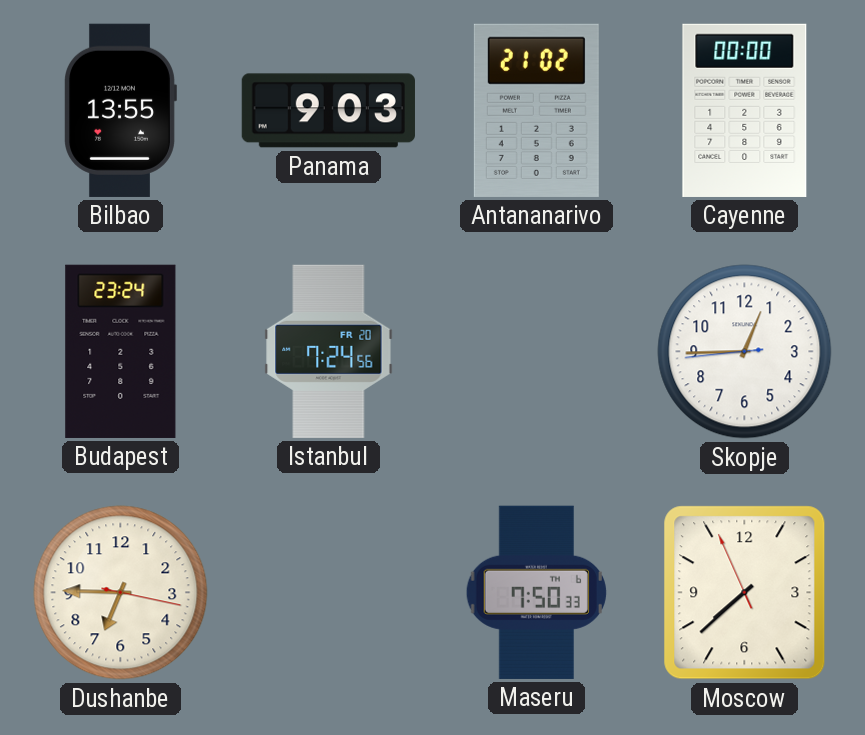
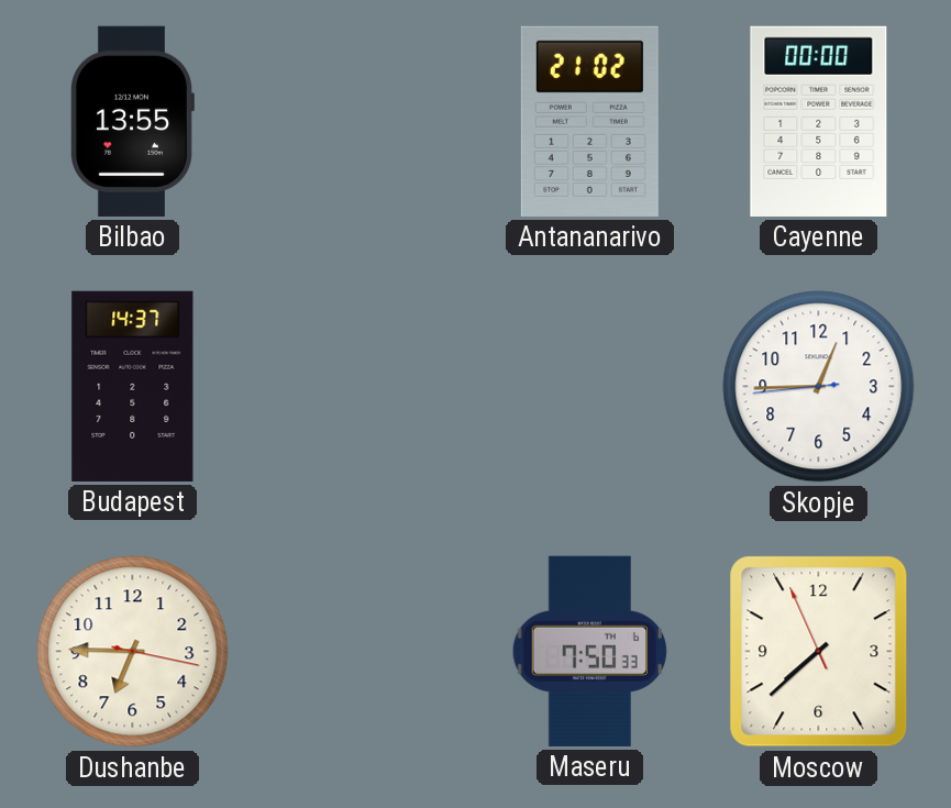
Panama: 9:03 -> none
Budapest: 23:24 -> 14:37
Istanbul: 7:24 -> none
